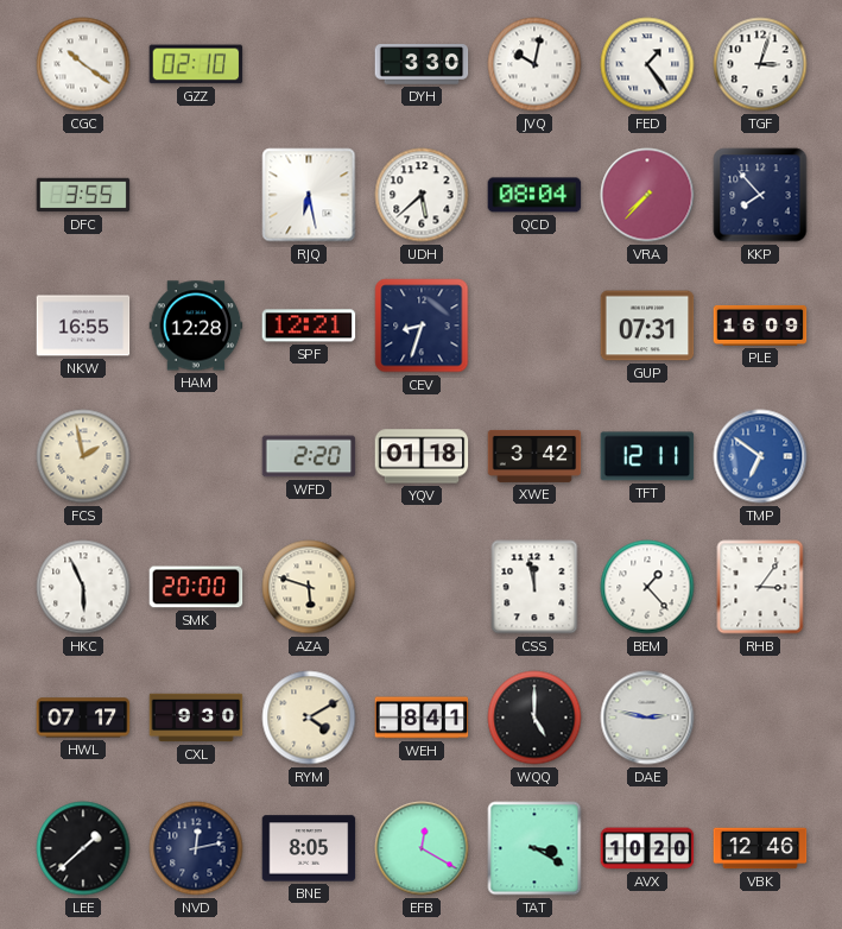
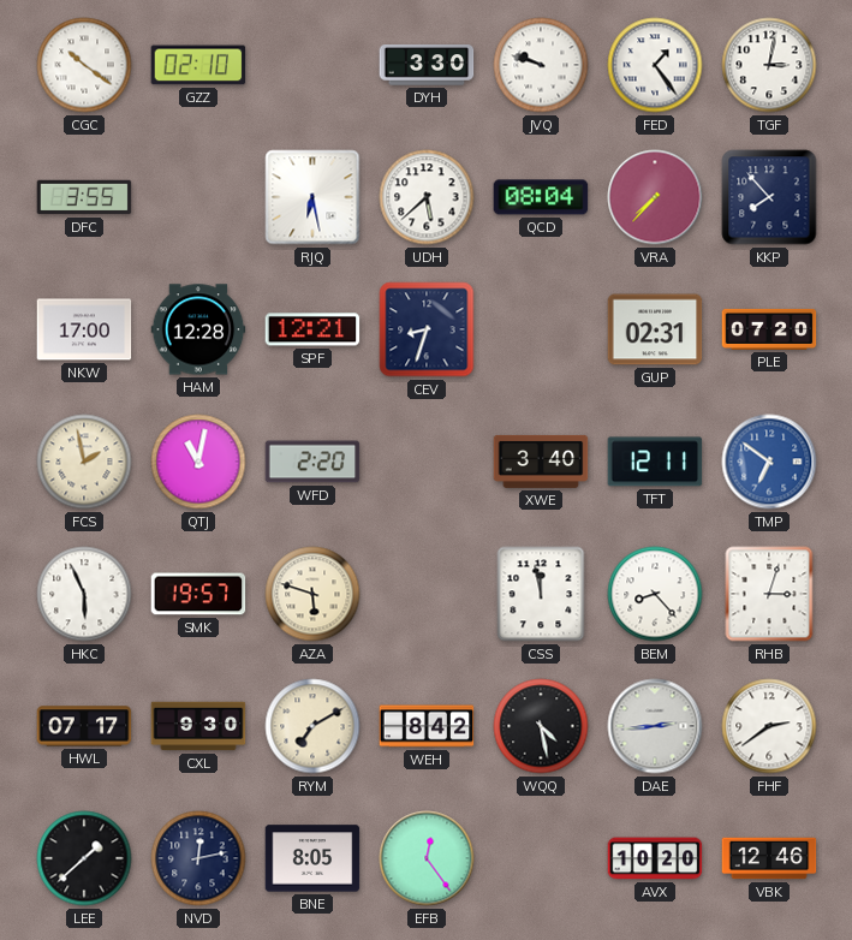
JVQ: 10:02 -> 9:48
TGF: 3:03 -> 3:02
NKW: 16:55 -> 17:00
GUP: 07:31 -> 02:31
PLE: 16:09 -> 07:20
QTJ: none -> 11:02
YQV: 01:18 -> none
XWE: 3:42 -> 3:40
SMK: 20:00 -> 19:57
BEM: 1:23 -> 8:23
RHB: 3:06 -> 3:03
RYM: 4:10 -> 7:10
WEH: 8:41 -> 8:42
WQQ: 5:00 -> 4:28
DAE: 2:47 -> 2:44
FHF: none -> 2:39
EFB: 12:20 -> 12:24
TAT: 3:20 -> none
